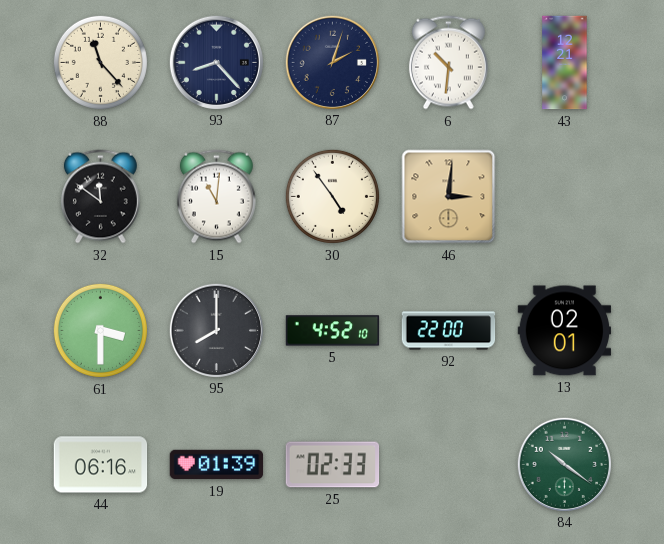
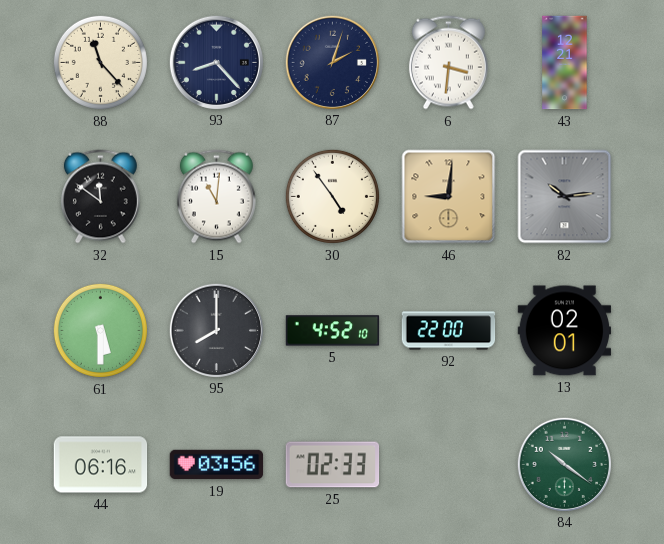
6: 10:31 -> 3:31
46: 3:01 -> 9:01
82: none -> 10:14
61: 3:30 -> 5:30
19: 01:39 -> 03:56
